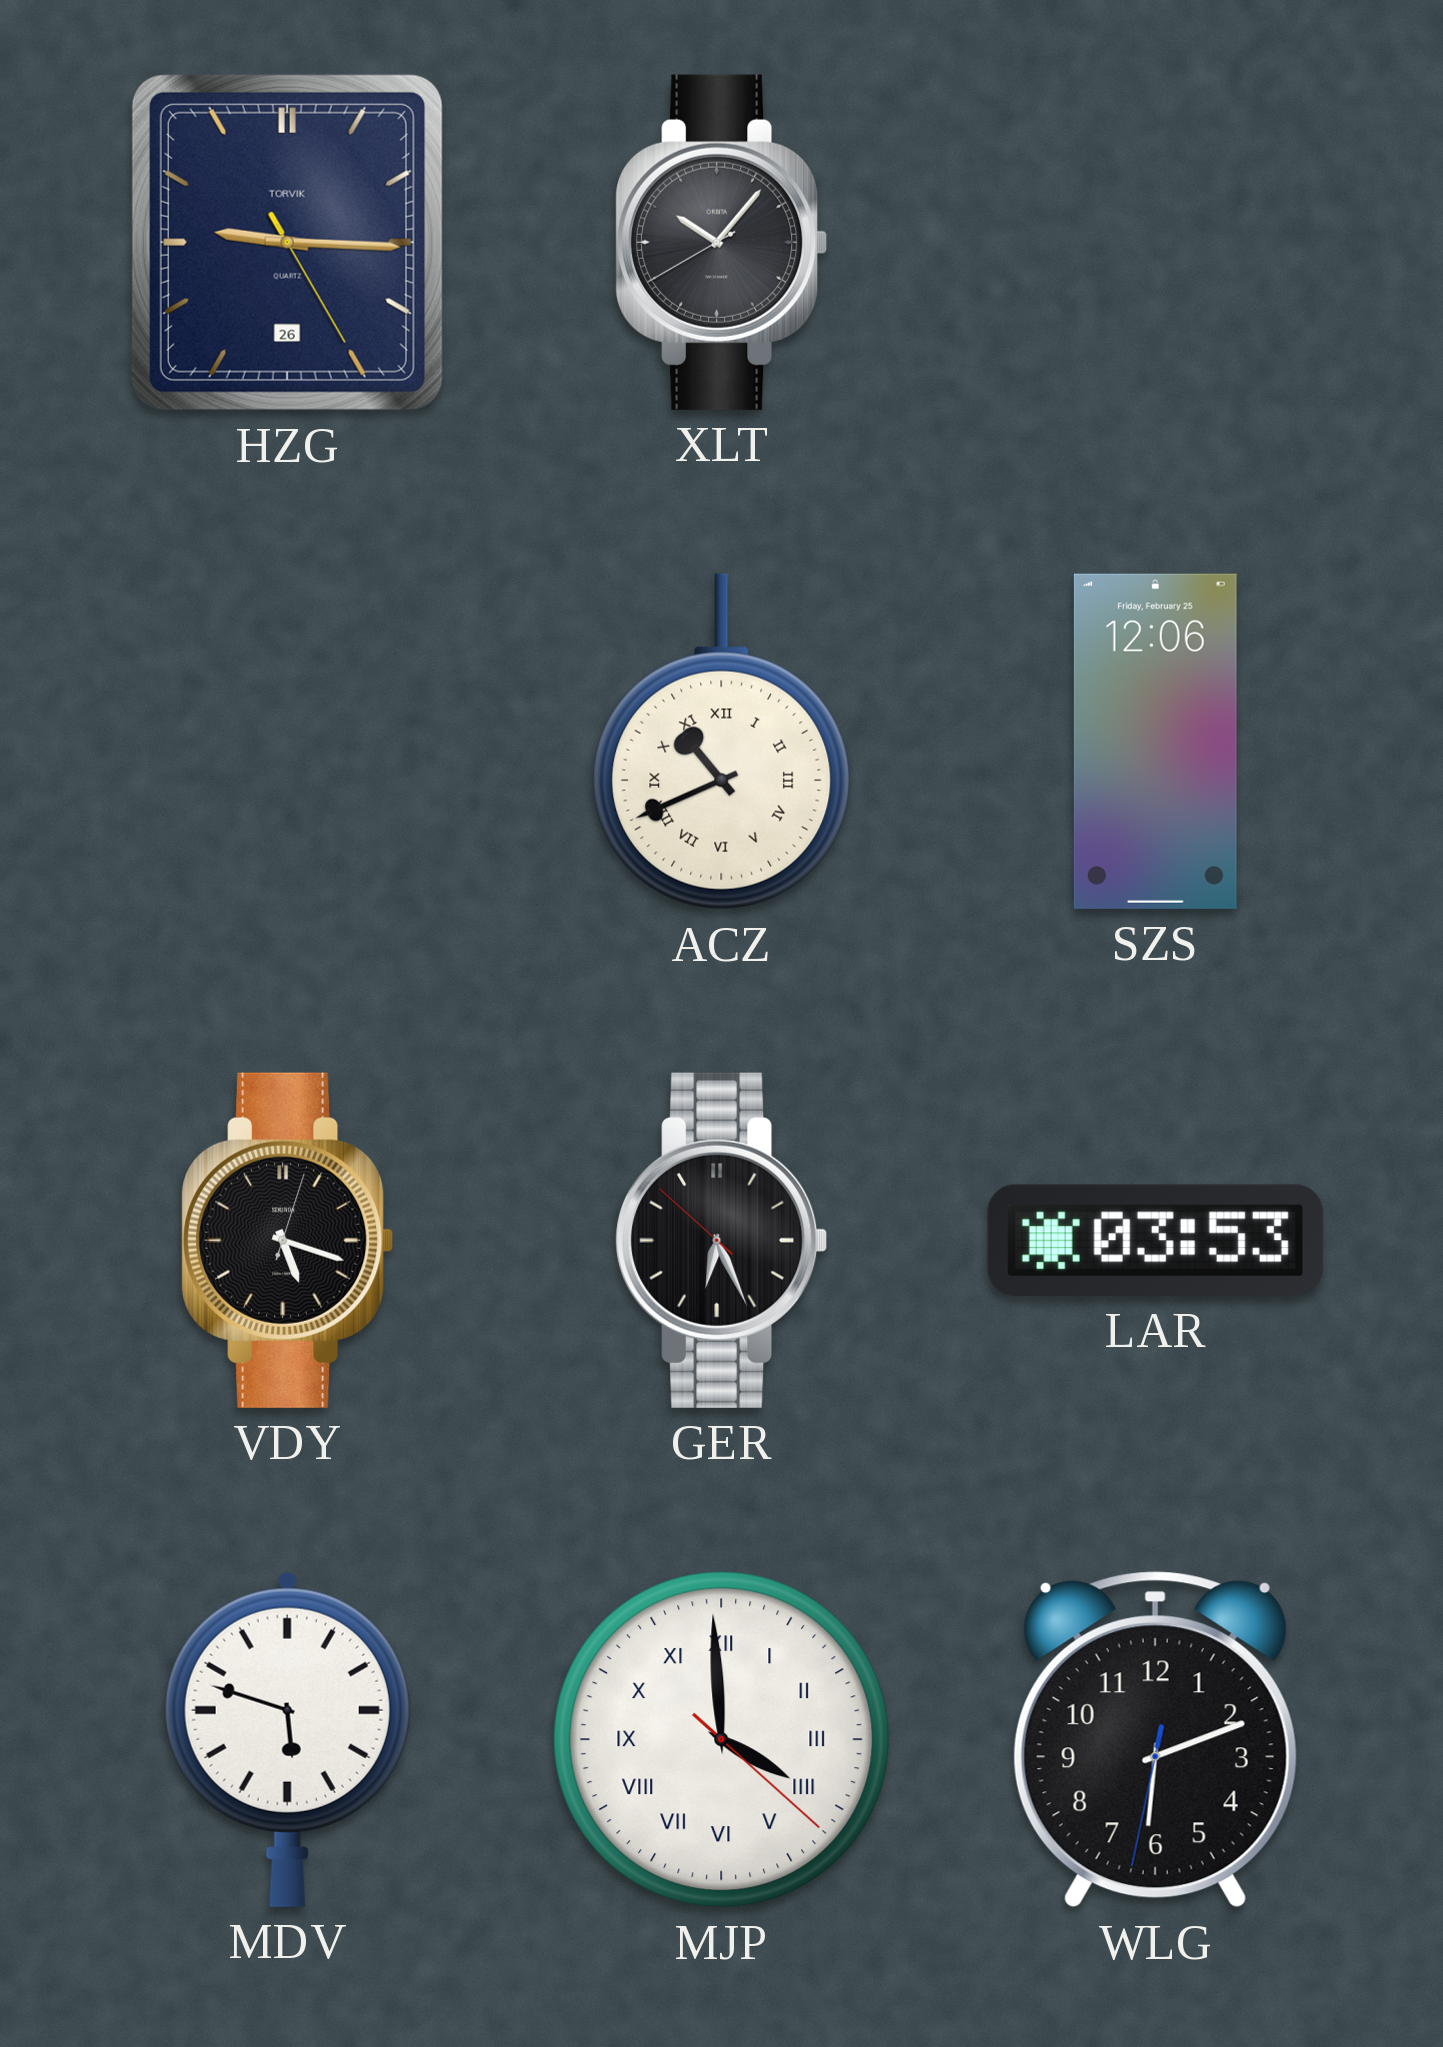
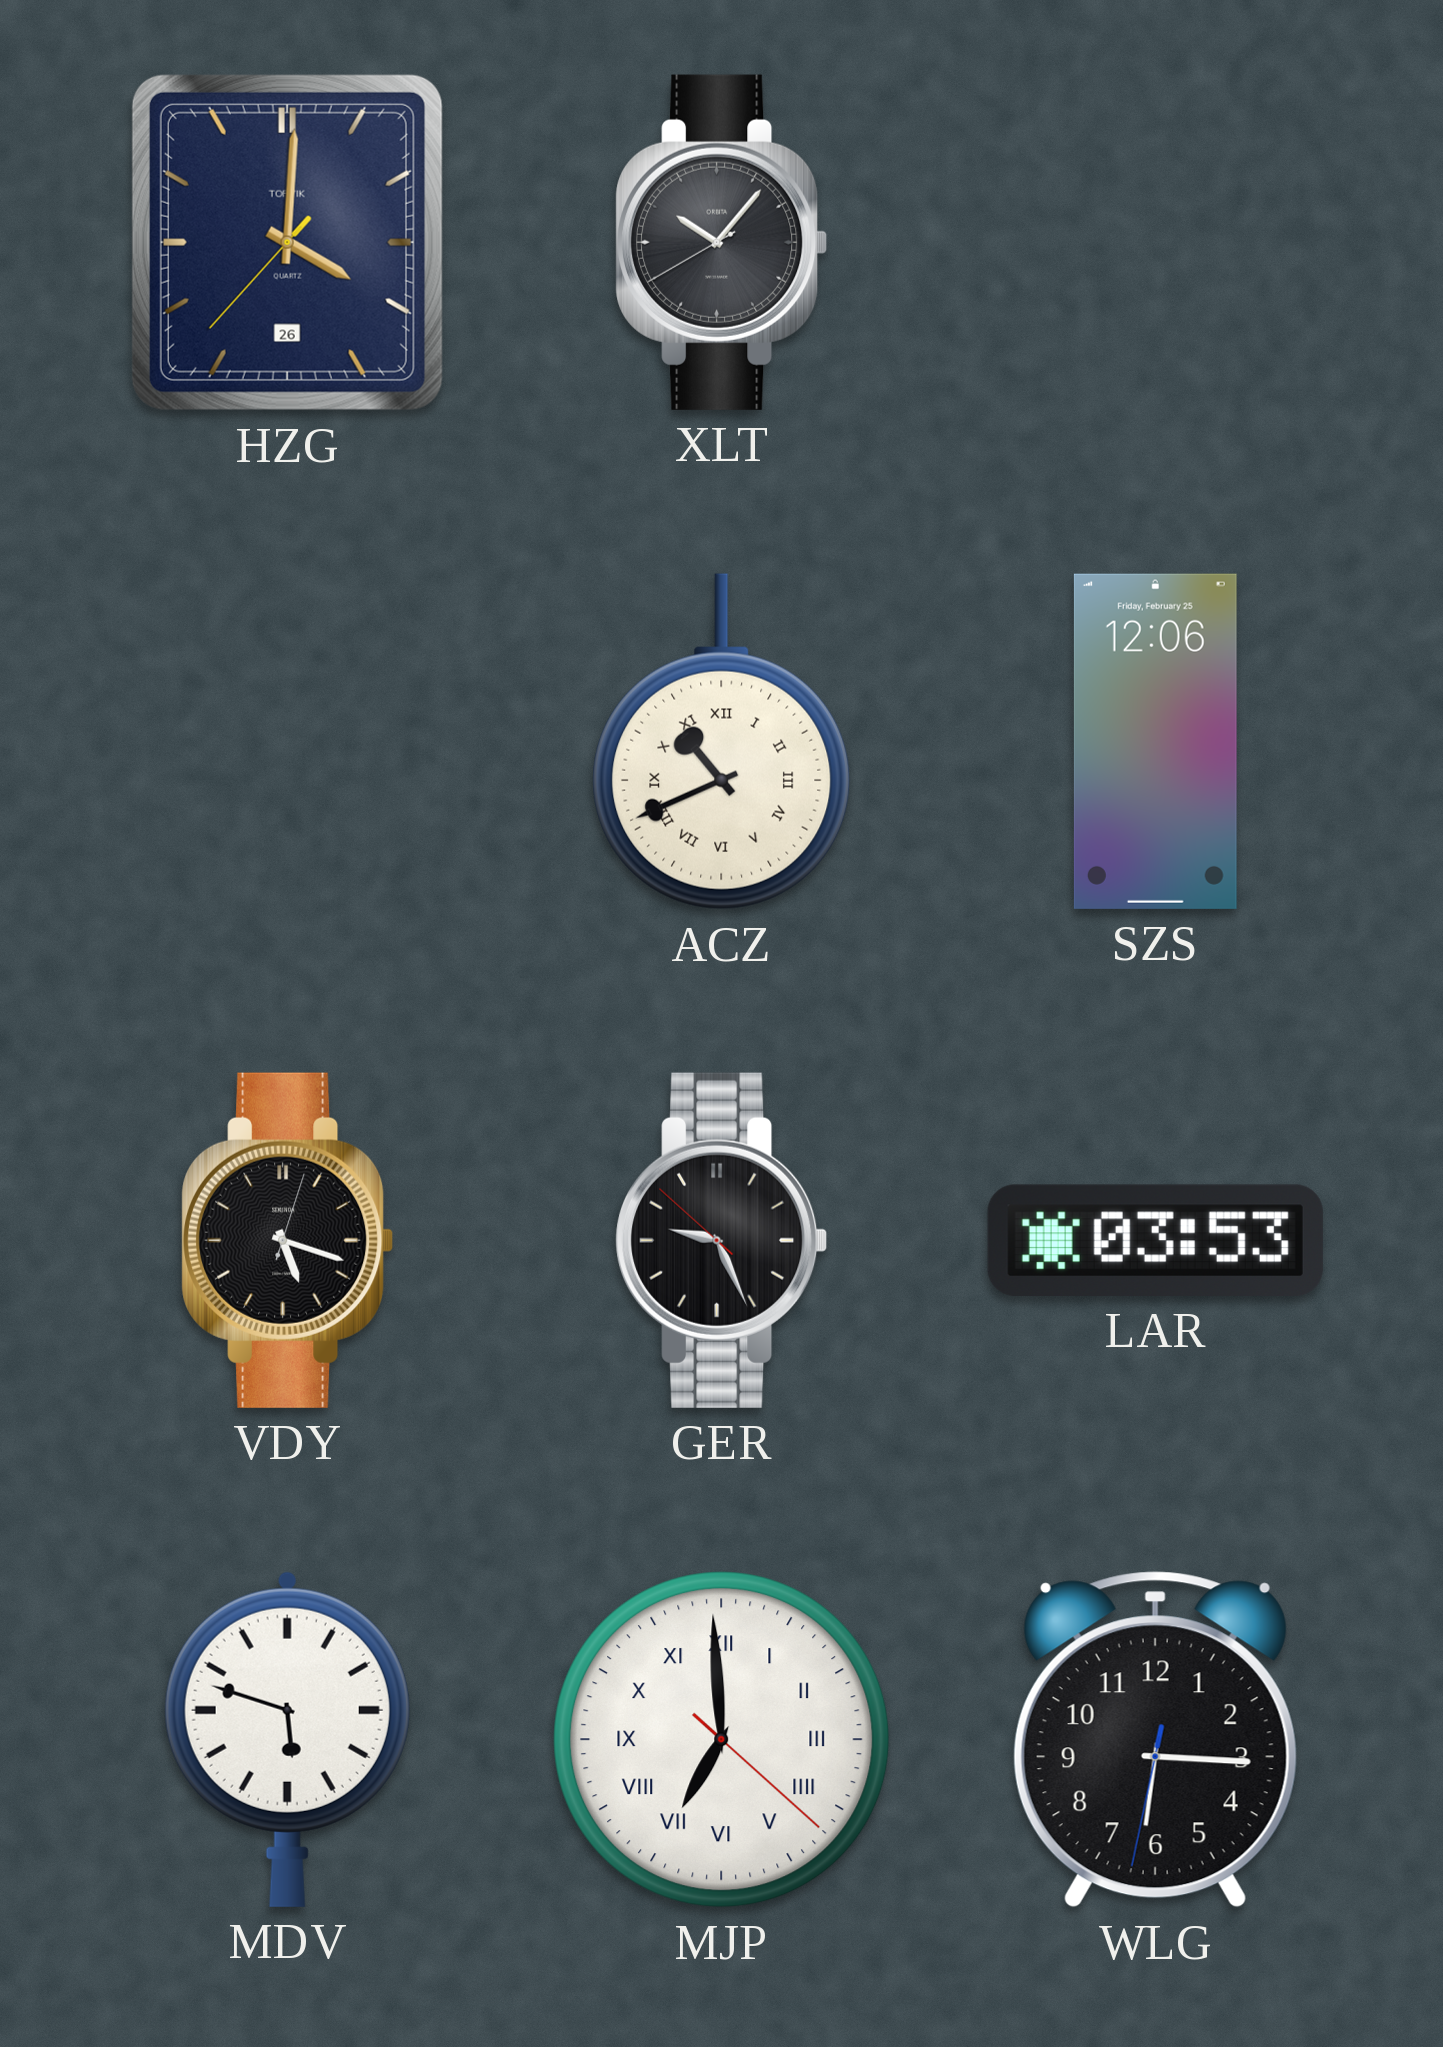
HZG: 9:15 -> 4:00
GER: 6:25 -> 9:25
MJP: 3:59 -> 6:59
WLG: 6:11 -> 6:15
